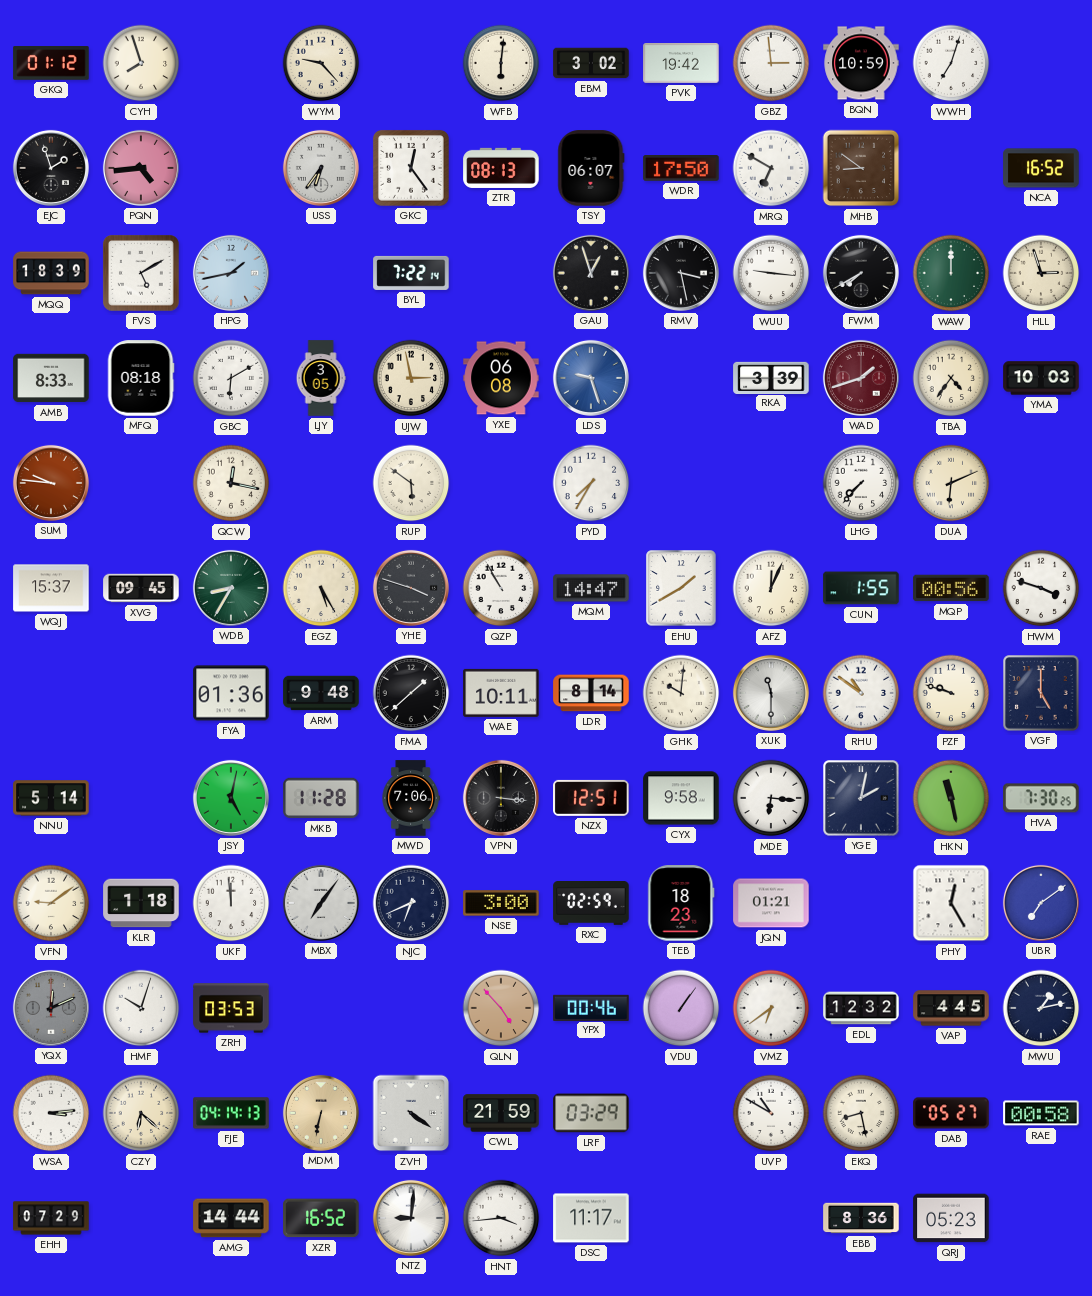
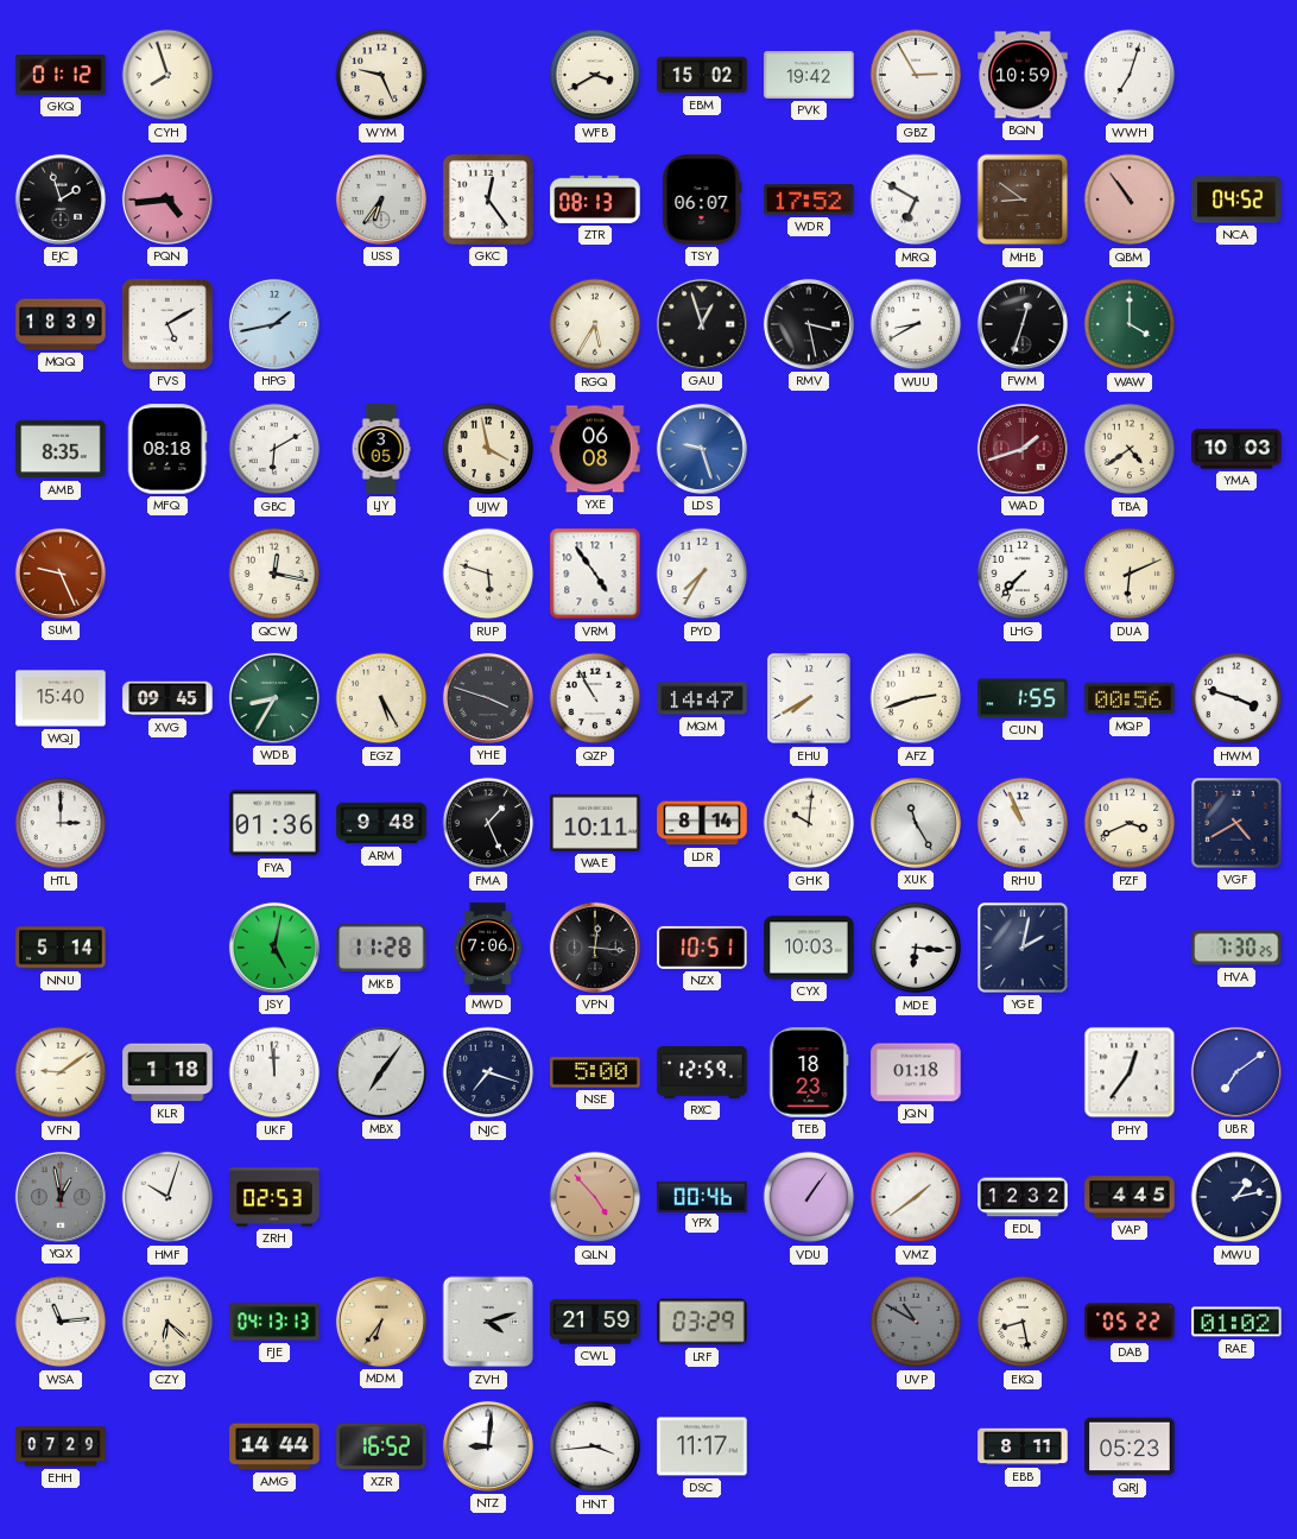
WYM: 9:23 -> 9:26
WFB: 6:01 -> 3:40
EBM: 3:02 -> 15:02
GBZ: 2:59 -> 2:55
WDR: 17:50 -> 17:52
QBM: none -> 10:54
NCA: 16:52 -> 04:52
BYL: 7:22 -> none
RGQ: none -> 5:35
WUU: 9:16 -> 8:40
FWM: 7:40 -> 12:33
WAW: 12:00 -> 4:00
HLL: 2:57 -> none
AMB: 8:33 -> 8:35
UJW: 2:58 -> 3:58
RKA: 3:39 -> none
TBA: 4:36 -> 4:39
SUM: 9:46 -> 9:26
RUP: 5:51 -> 5:48
VRM: none -> 4:54
WQJ: 15:37 -> 15:40
EHU: 1:40 -> 7:40
AFZ: 12:04 -> 2:42
HTL: none -> 3:00
FMA: 1:38 -> 1:26
XUK: 11:30 -> 11:25
RHU: 10:51 -> 10:56
PZF: 9:48 -> 3:41
VGF: 5:00 -> 4:40
VPN: 3:16 -> 12:16
NZX: 12:51 -> 10:51
CYX: 9:58 -> 10:03
HKN: 11:28 -> none
NJC: 6:41 -> 7:18
NSE: 3:00 -> 5:00
RXC: 02:59 -> 12:59
JQN: 01:21 -> 01:18
PHY: 12:25 -> 12:36
YQX: 12:11 -> 12:58
ZRH: 03:53 -> 02:53
VMZ: 6:39 -> 1:39
WSA: 3:14 -> 11:14
FJE: 04:14 -> 04:13
MDM: 6:32 -> 6:36
ZVH: 4:21 -> 4:12
UVP dial: white -> grey
DAB: 05:27 -> 05:22
RAE: 00:58 -> 01:02
EBB: 8:36 -> 8:11
